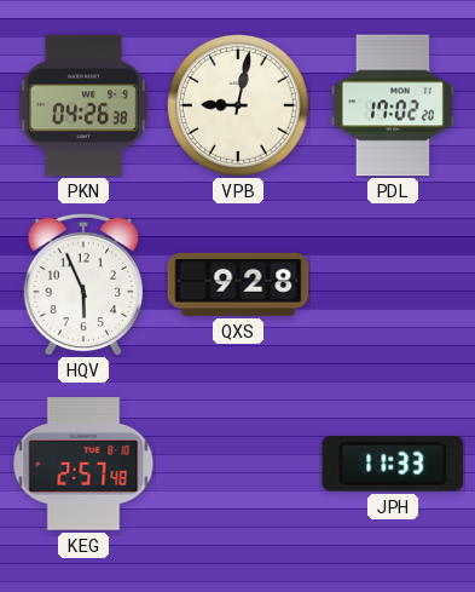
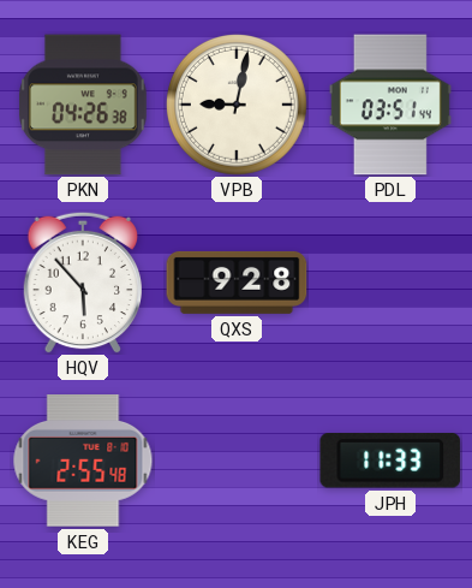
PDL: 17:02 -> 03:51
HQV: 5:56 -> 5:53
KEG: 2:57 -> 2:55
